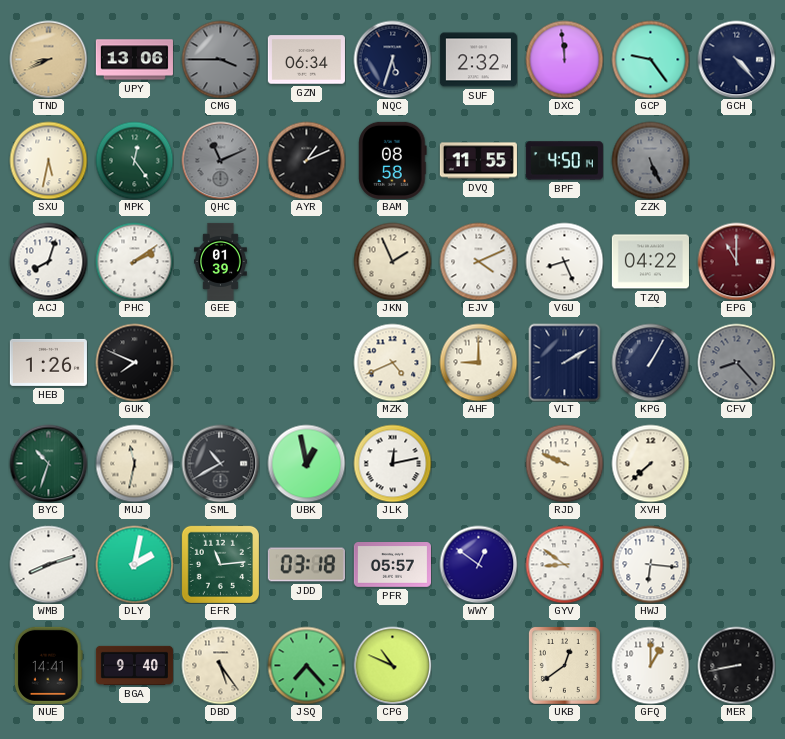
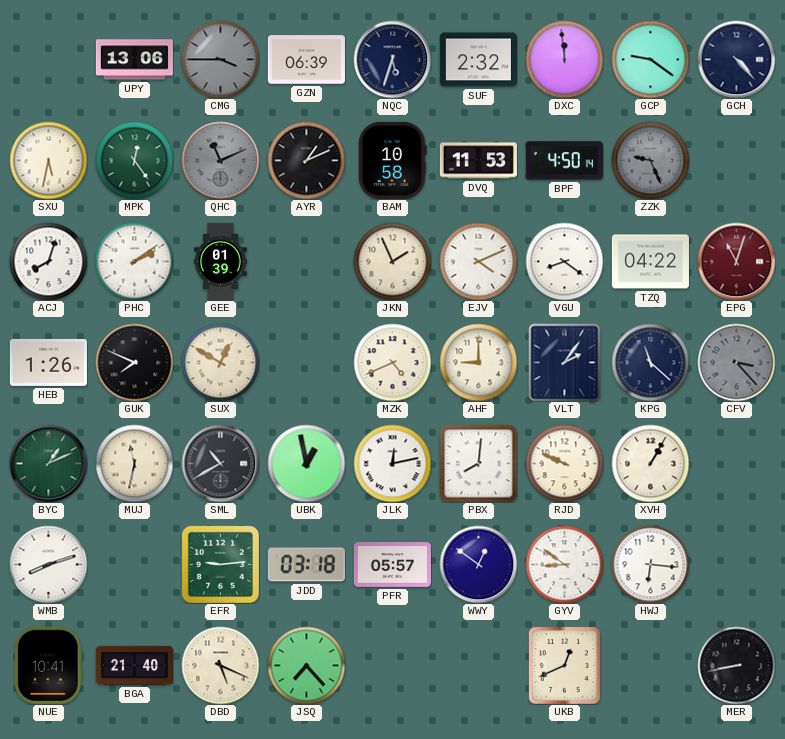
TND: 8:41 -> none
GZN: 06:34 -> 06:39
GCP: 9:24 -> 9:21
BAM: 08:58 -> 10:58
DVQ: 11:55 -> 11:53
ZZK: 5:26 -> 9:26
VGU: 8:26 -> 8:21
EPG: 11:00 -> 11:03
SUX: none -> 12:50
VLT: 2:10 -> 2:06
KPG: 1:05 -> 11:22
CFV: 8:23 -> 3:23
BYC: 10:33 -> 1:11
PBX: none -> 8:01
XVH: 7:38 -> 1:05
DLY: 2:02 -> none
EFR: 11:14 -> 9:14
NUE: 14:41 -> 10:41
BGA: 9:40 -> 21:40
DBD: 5:24 -> 5:19
CPG: 10:49 -> none
UKB: 12:39 -> 12:41
GFQ: 1:00 -> none
